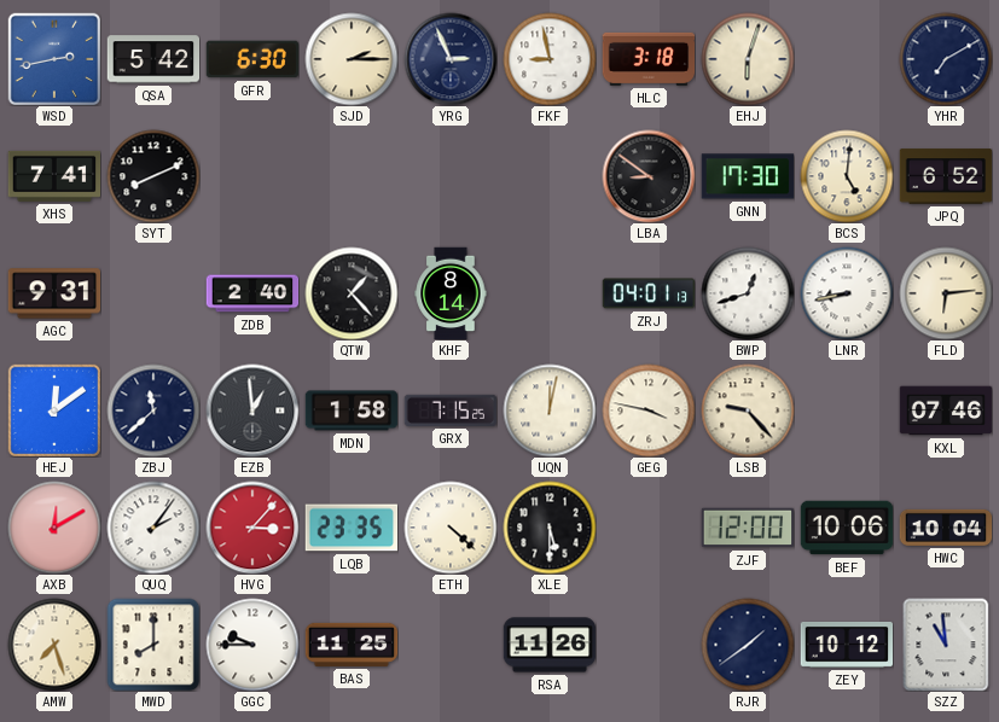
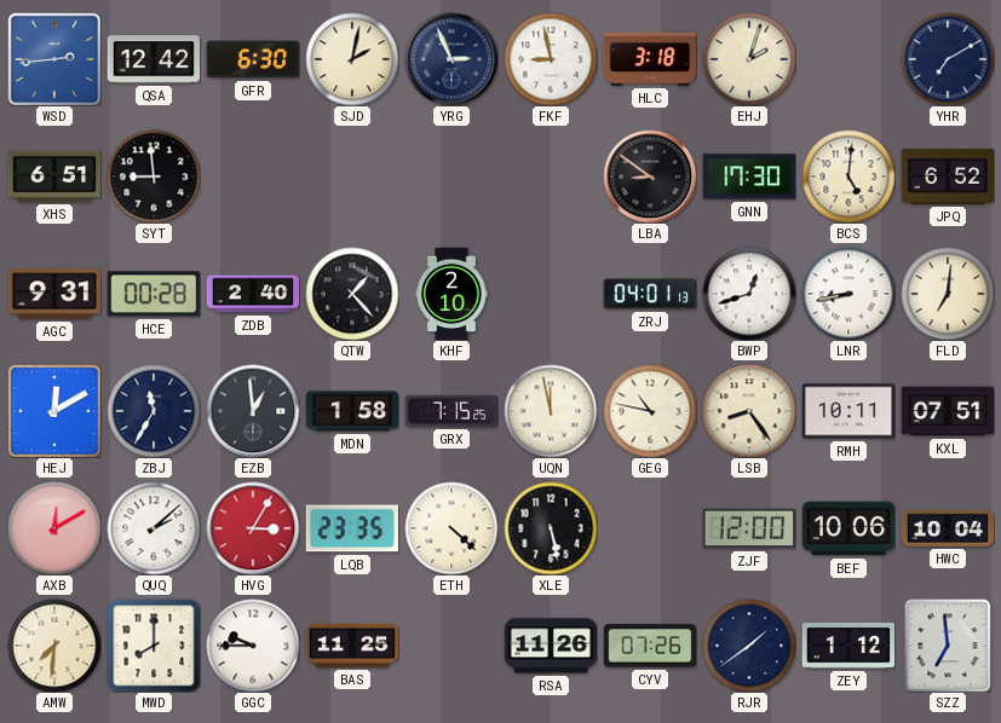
WSD: 2:43 -> 2:44
QSA: 5:42 -> 12:42
SJD: 2:15 -> 2:02
EHJ: 6:03 -> 2:03
XHS: 7:41 -> 6:51
SYT: 8:11 -> 8:59
HCE: none -> 00:28
KHF: 8:14 -> 2:10
FLD: 6:14 -> 7:01
HEJ: 12:09 -> 12:10
ZBJ: 11:38 -> 11:35
UQN: 12:02 -> 11:58
GEG: 3:47 -> 10:47
LSB: 9:23 -> 8:24
RMH: none -> 10:11
KXL: 07:46 -> 07:51
QUQ: 2:06 -> 2:08
HVG: 3:07 -> 3:05
XLE: 5:30 -> 5:28
AMW: 7:27 -> 7:31
CYV: none -> 07:26
ZEY: 10:12 -> 1:12
SZZ: 10:59 -> 6:59
